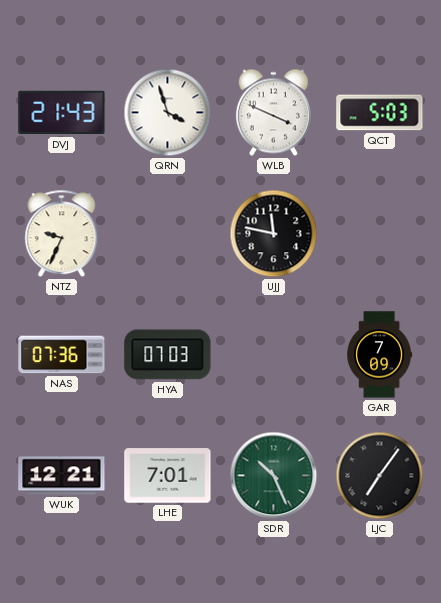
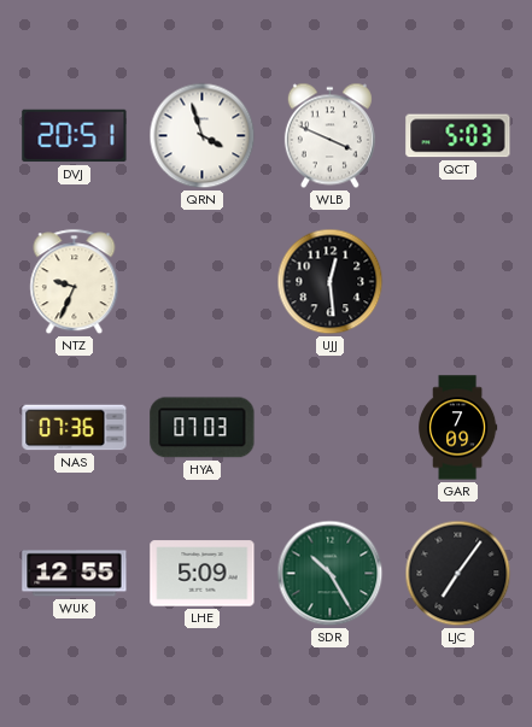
DVJ: 21:43 -> 20:51
UJJ: 11:47 -> 12:29
WUK: 12:21 -> 12:55
LHE: 7:01 -> 5:09
SDR: 10:26 -> 10:25
